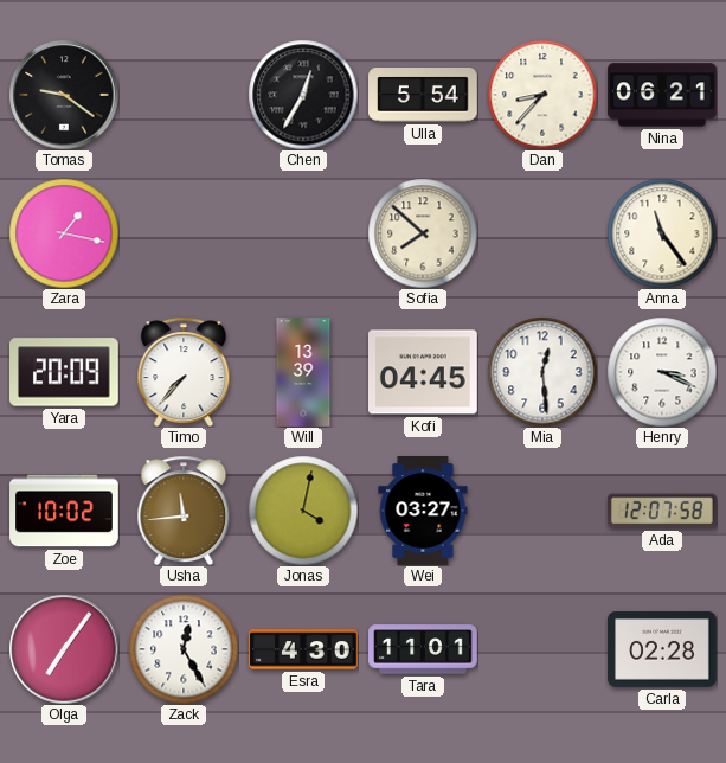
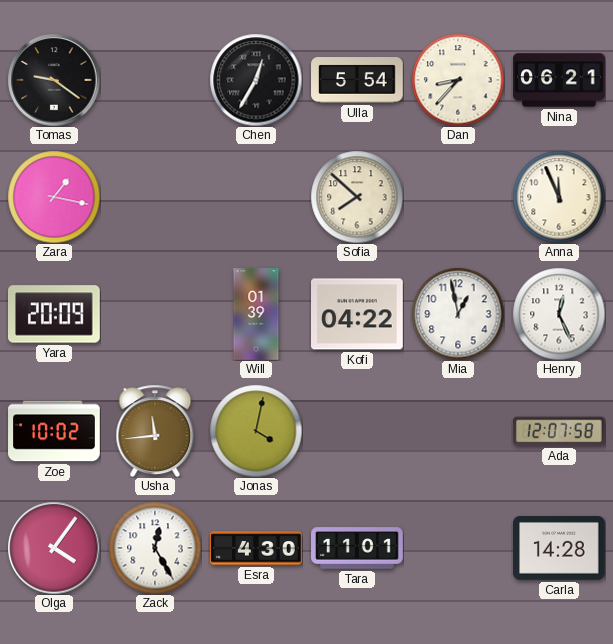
Anna: 11:24 -> 11:56
Timo: 7:37 -> none
Will: 13:39 -> 01:39
Kofi: 04:45 -> 04:22
Mia: 12:29 -> 12:58
Henry: 3:19 -> 12:26
Wei: 03:27 -> none
Olga: 7:06 -> 4:06
Carla: 02:28 -> 14:28
